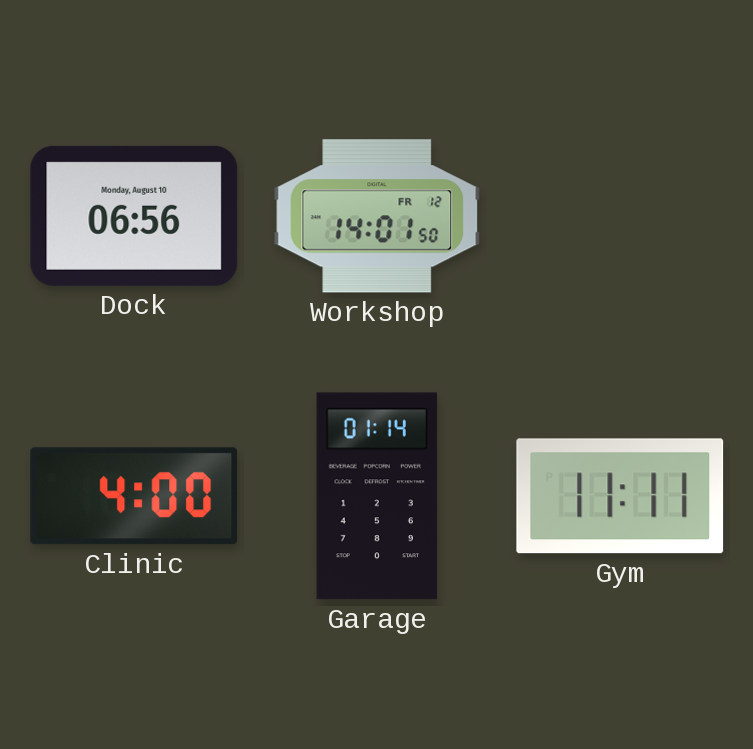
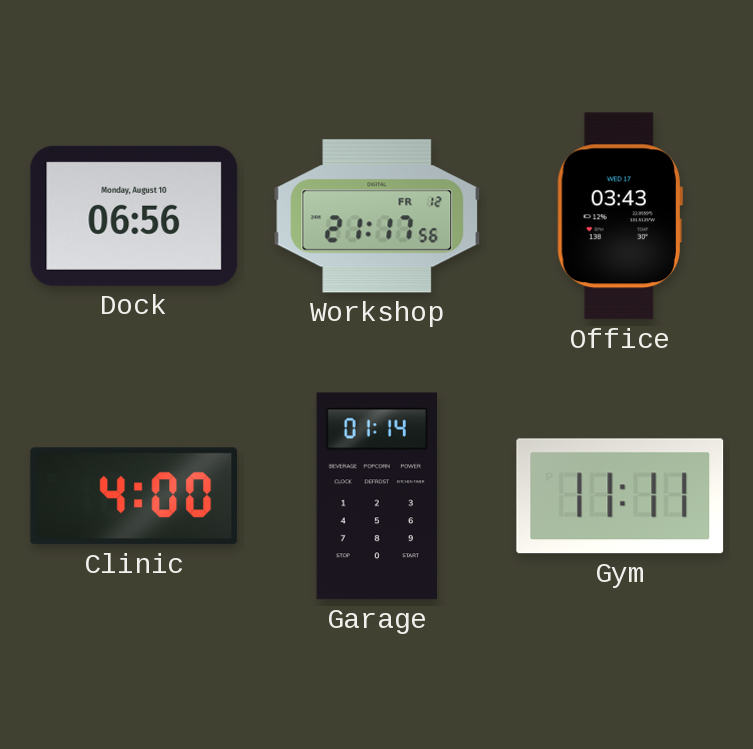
Workshop: 14:01 -> 21:17
Office: none -> 03:43
